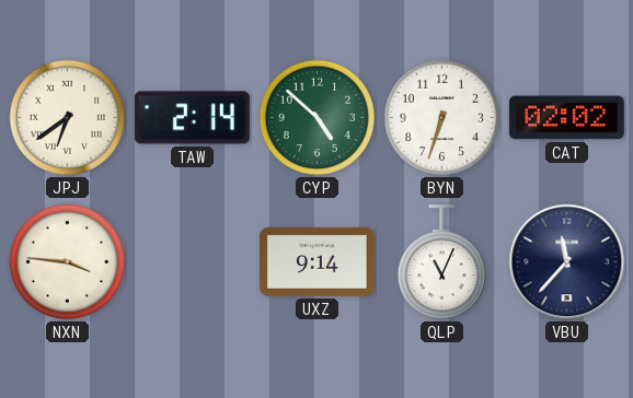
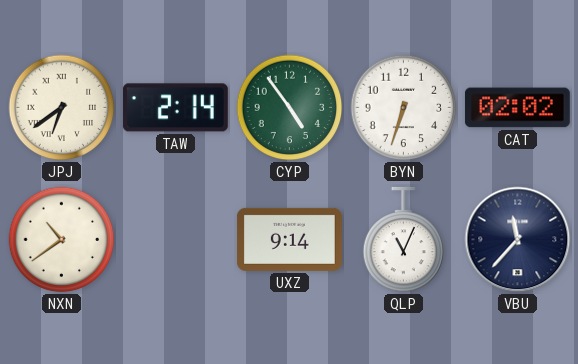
CYP: 4:52 -> 4:54
NXN: 3:46 -> 10:39
